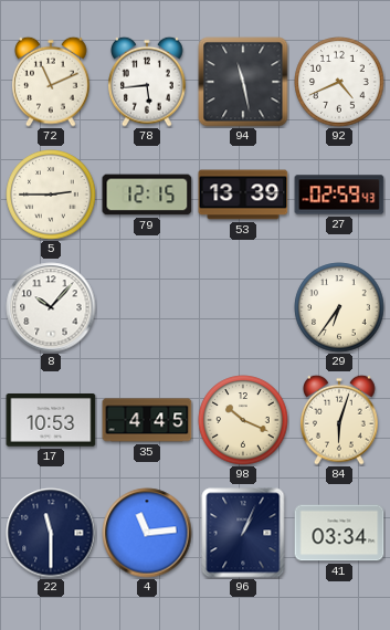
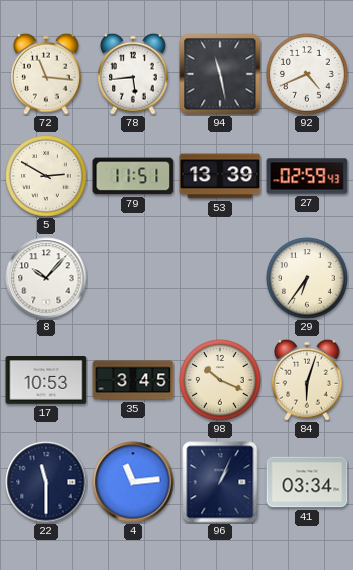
72: 11:11 -> 11:16
5: 2:45 -> 2:50
79: 12:15 -> 11:51
35: 4:45 -> 3:45
